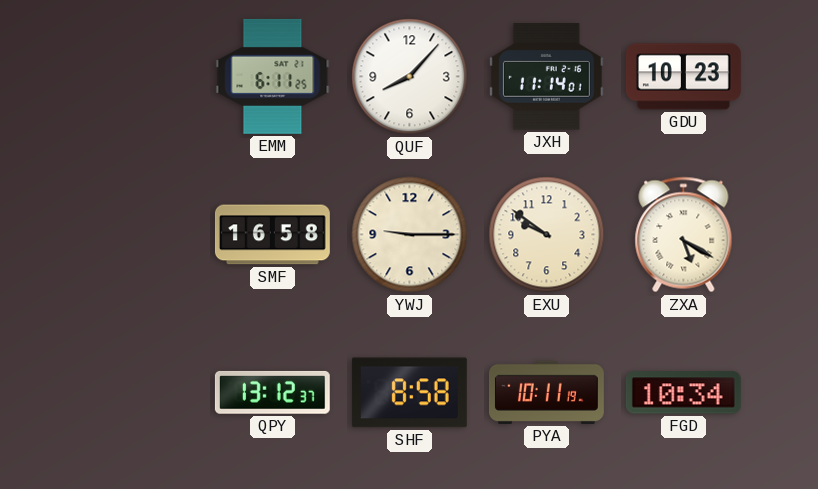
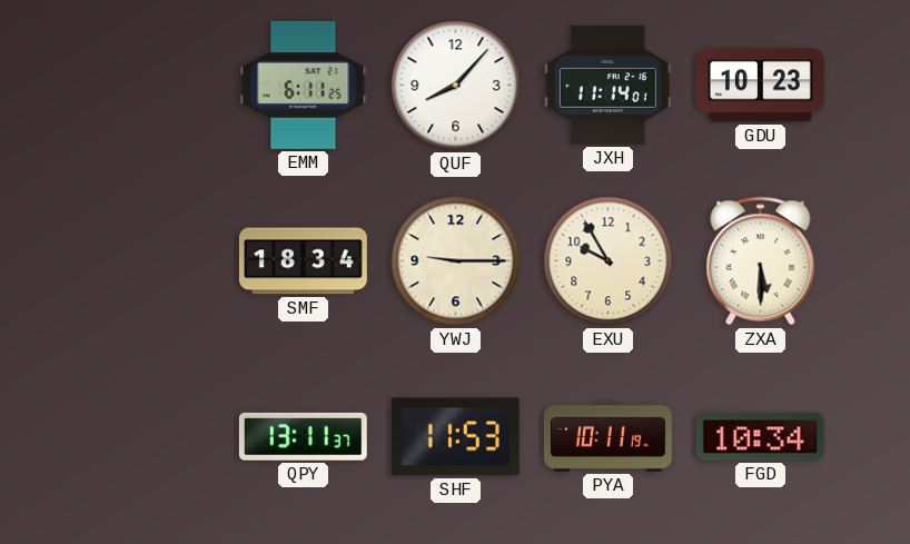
SMF: 16:58 -> 18:34
EXU: 9:51 -> 9:55
ZXA: 5:20 -> 5:30
QPY: 13:12 -> 13:11
SHF: 8:58 -> 11:53
